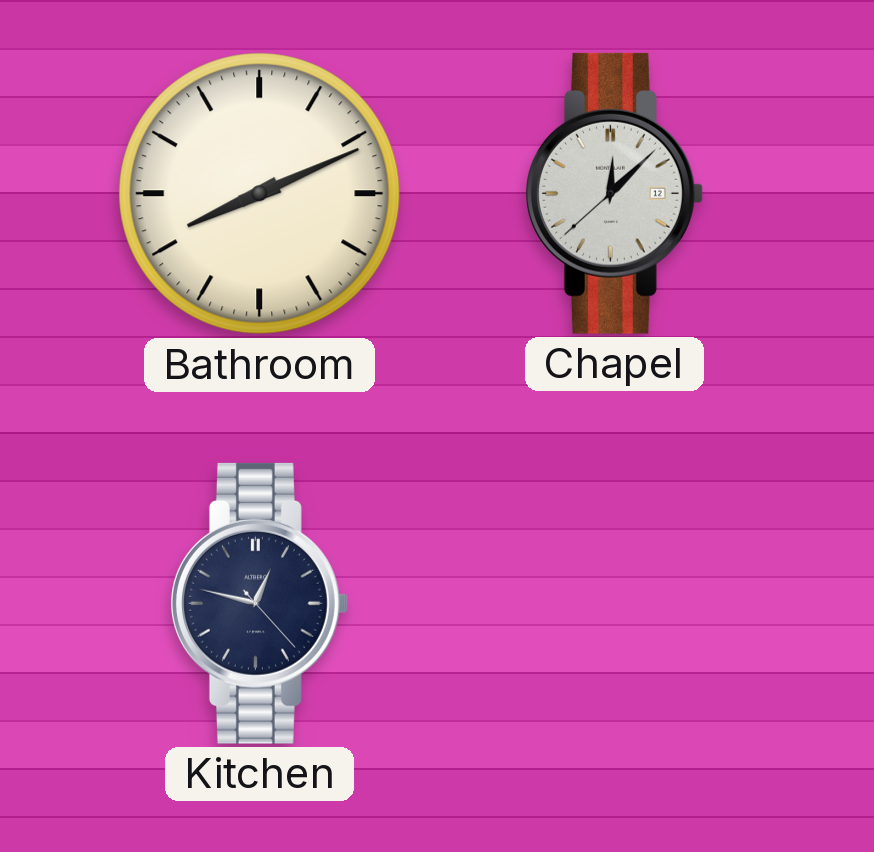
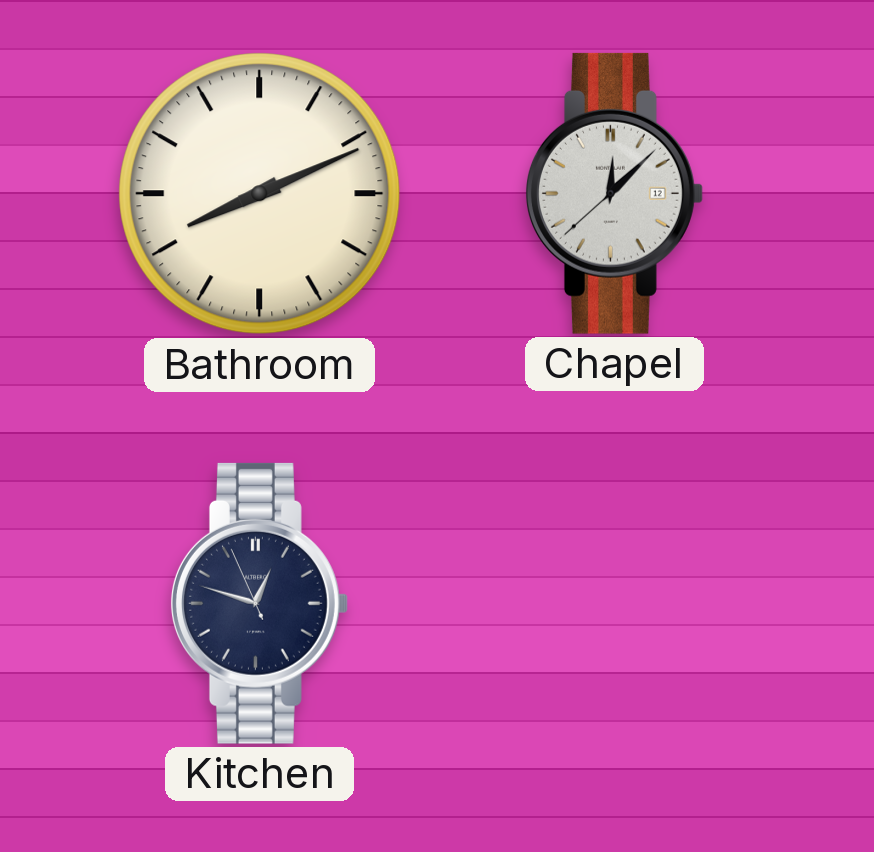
Kitchen: 12:47:23 -> 12:47:56
